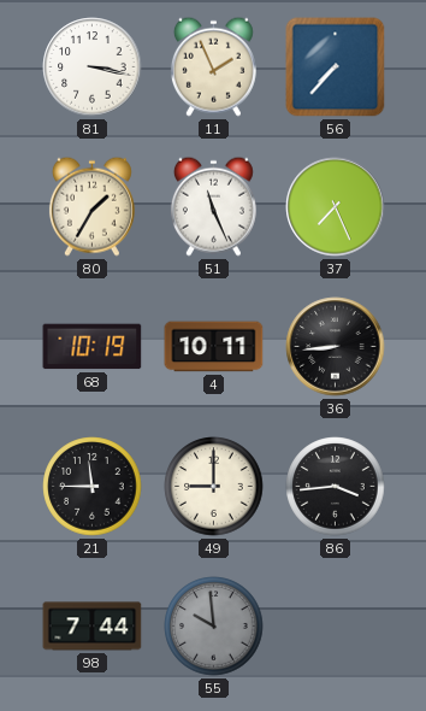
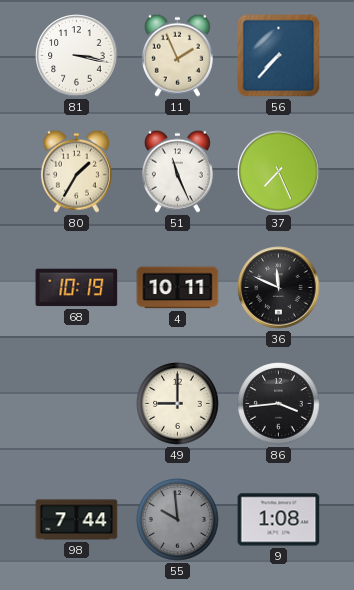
36: 8:44 -> 11:49
21: 11:45 -> none
9: none -> 1:08
